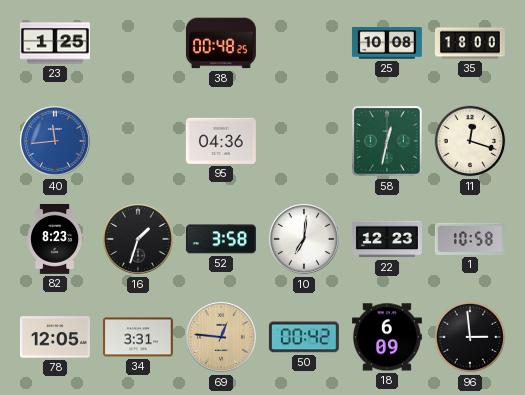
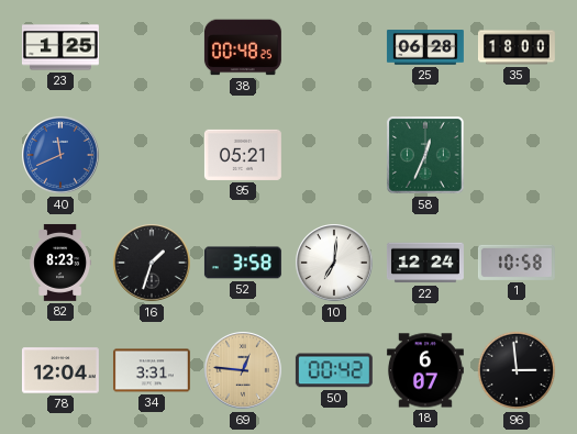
25: 10:08 -> 06:28
40: 11:44 -> 11:41
95: 04:36 -> 05:21
58: 12:32 -> 12:34
11: 12:18 -> none
22: 12:23 -> 12:24
78: 12:05 -> 12:04
18: 6:09 -> 6:07
